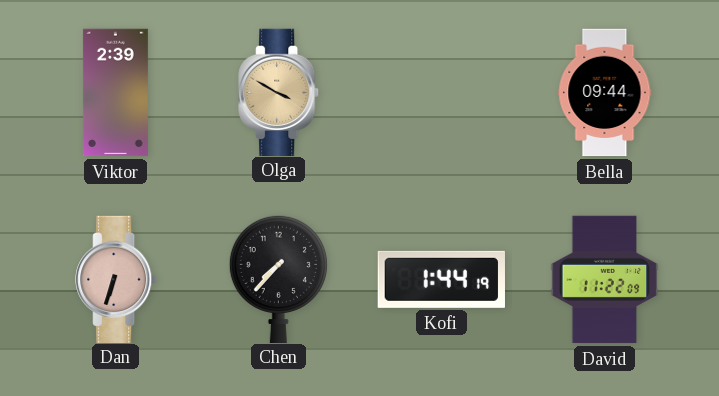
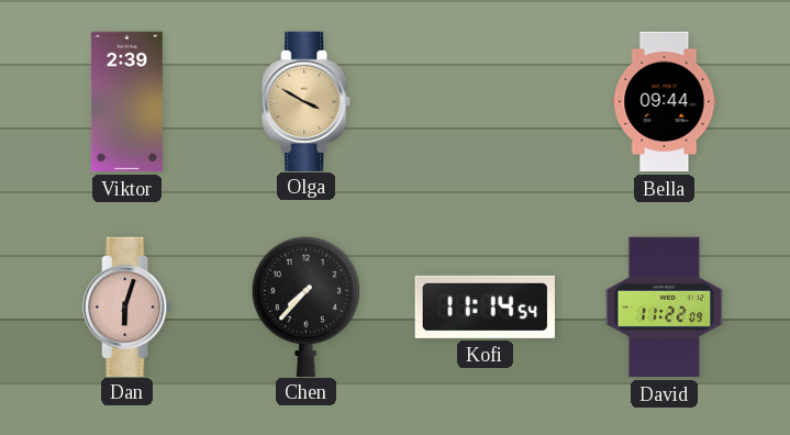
Dan: 6:33 -> 6:03
Kofi: 1:44 -> 11:14
